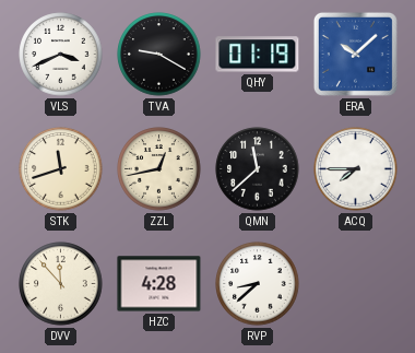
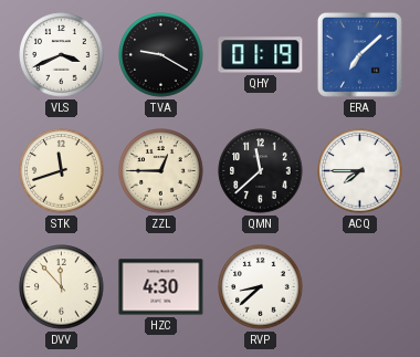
ERA: 10:08 -> 7:08
ZZL: 12:43 -> 12:45
HZC: 4:28 -> 4:30
